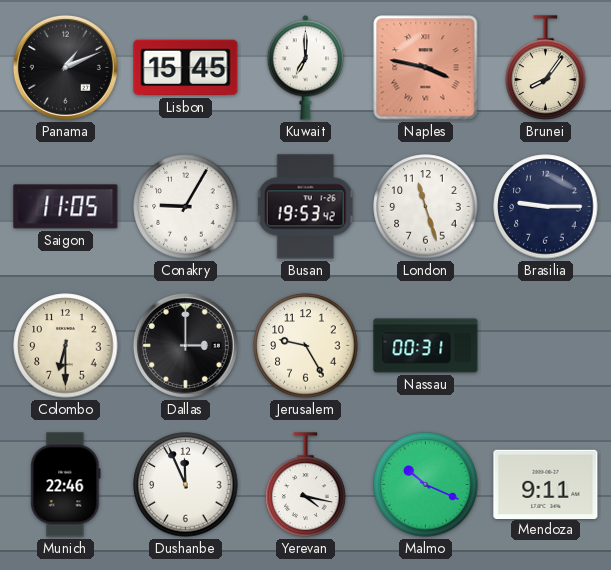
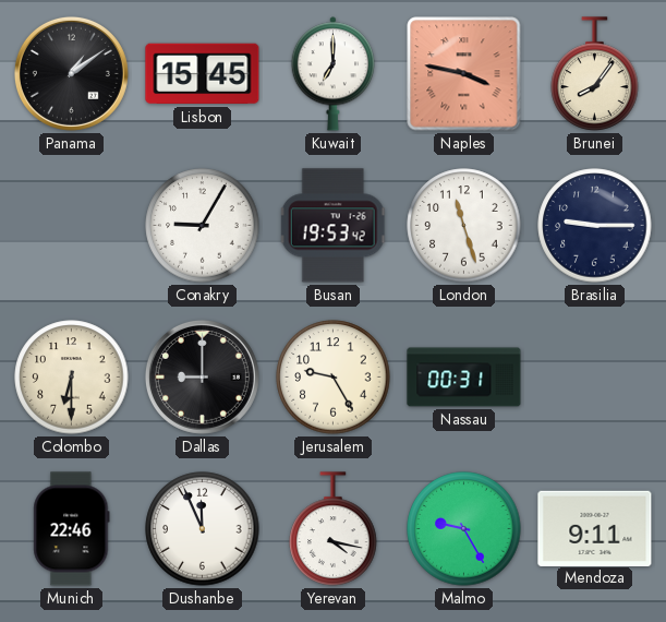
Panama: 1:11 -> 1:09
Saigon: 11:05 -> none
Dallas: 3:00 -> 9:00
Malmo: 10:19 -> 9:25
